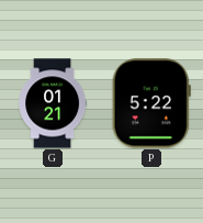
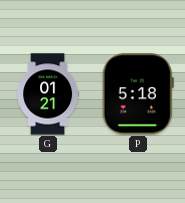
P: 5:22 -> 5:18
